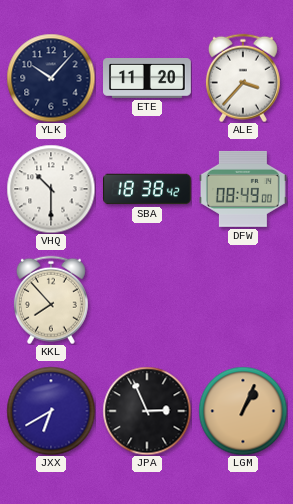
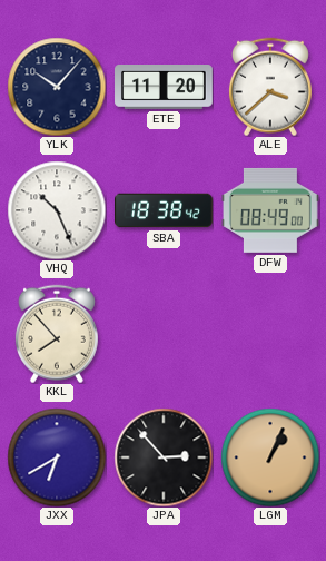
ALE: 3:37 -> 3:38
VHQ: 10:30 -> 10:26
JPA: 2:56 -> 2:53
